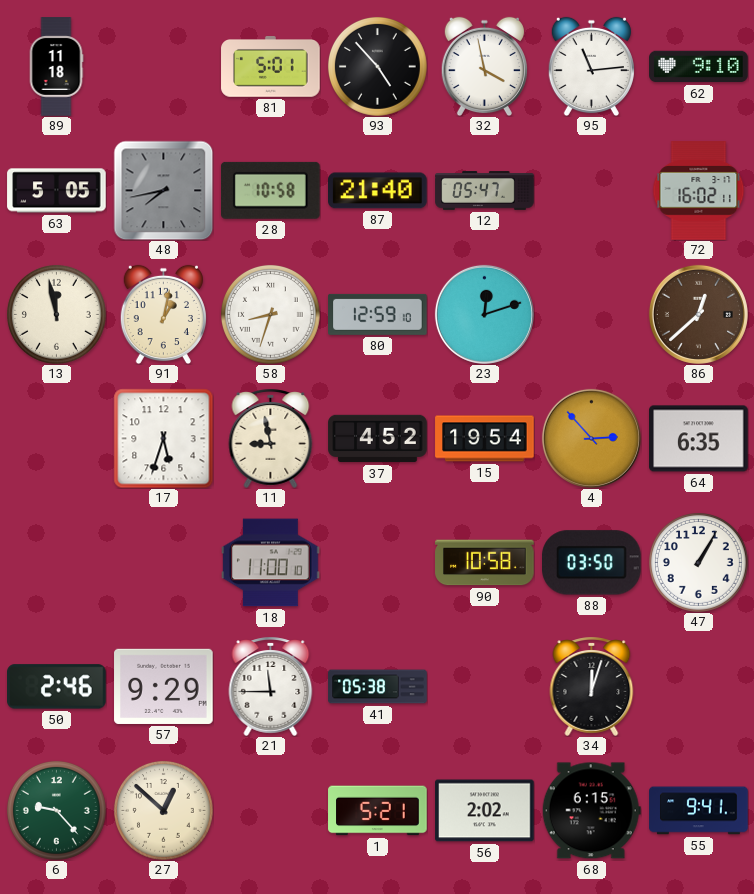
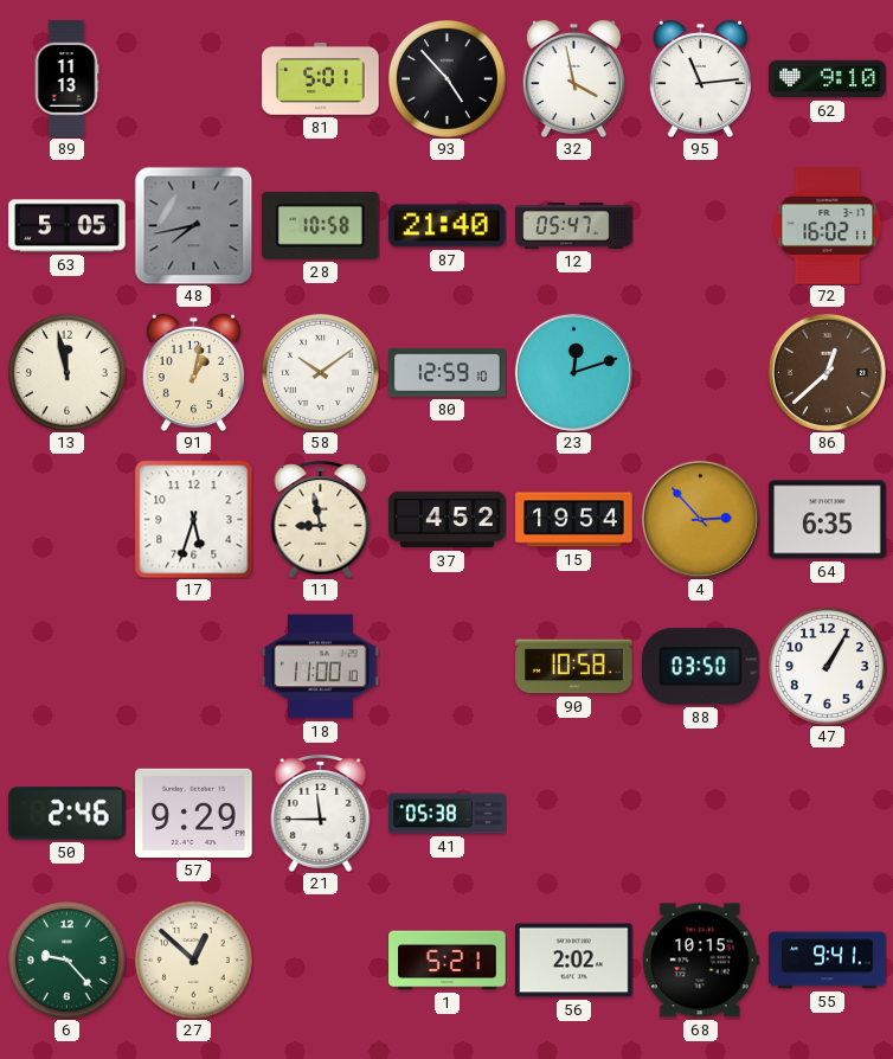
89: 11:18 -> 11:13
58: 8:33 -> 10:09
34: 12:03 -> none
68: 6:15 -> 10:15
